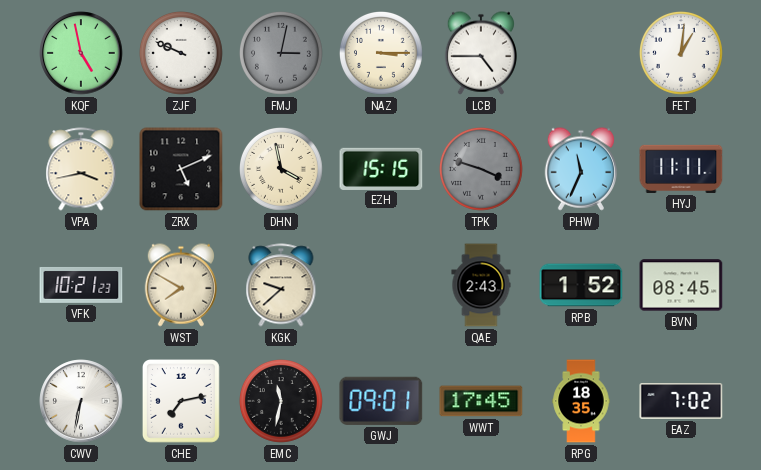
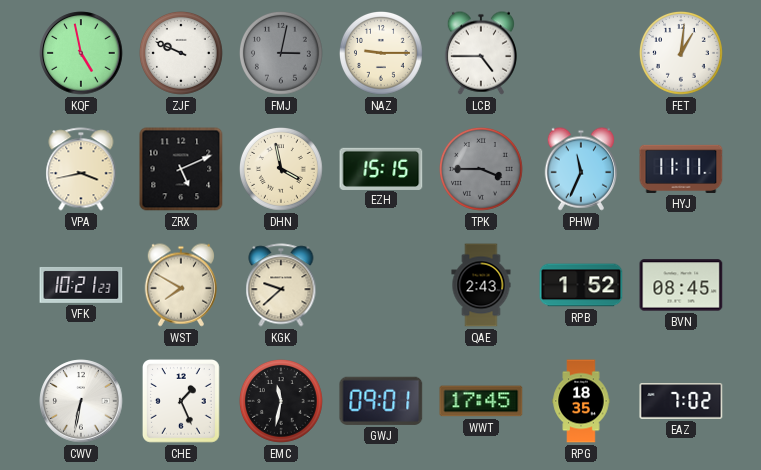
NAZ: 3:15 -> 9:15
TPK: 3:48 -> 3:45
CHE: 7:13 -> 1:26
